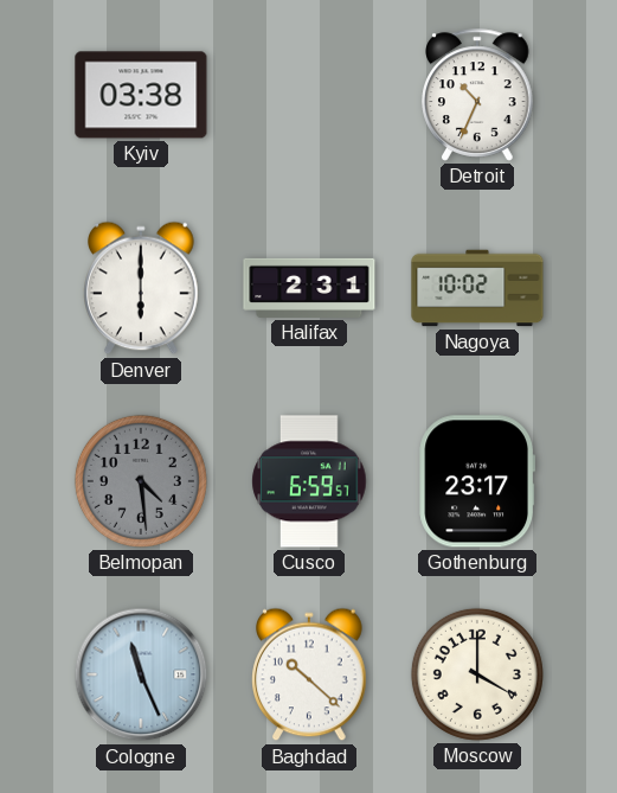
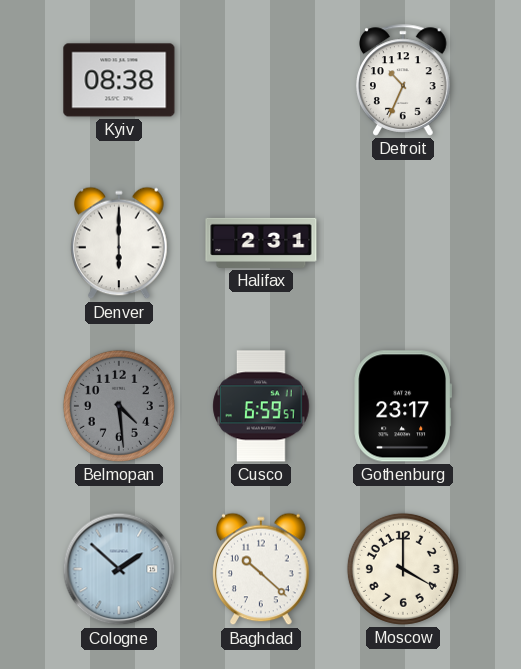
Kyiv: 03:38 -> 08:38
Nagoya: 10:02 -> none
Cologne: 11:26 -> 1:52
